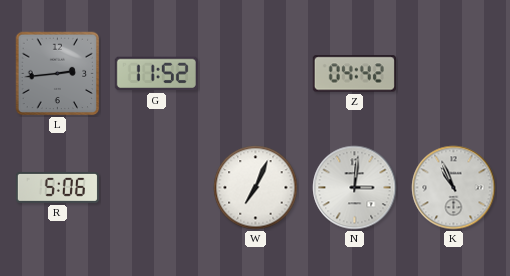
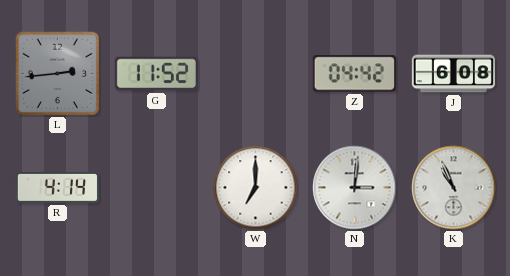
J: none -> 6:08
R: 5:06 -> 4:14
W: 7:04 -> 7:00
